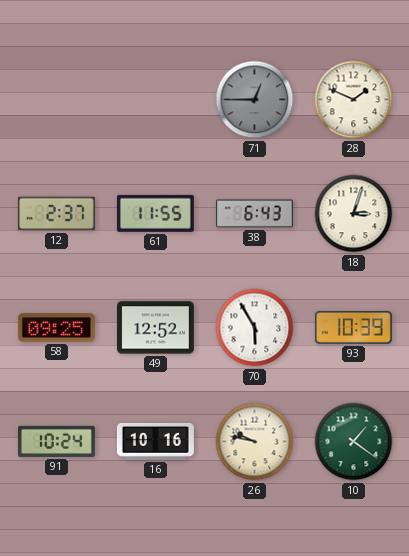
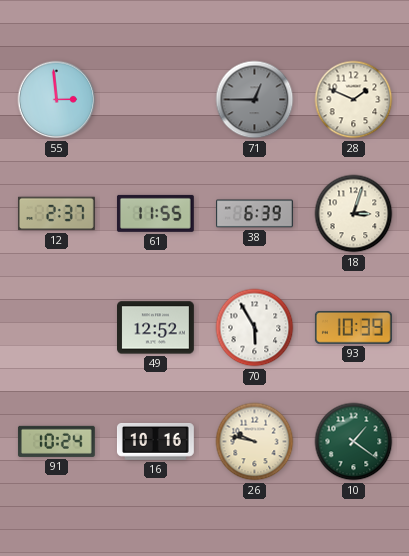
55: none -> 2:59
38: 6:43 -> 6:39
58: 09:25 -> none
